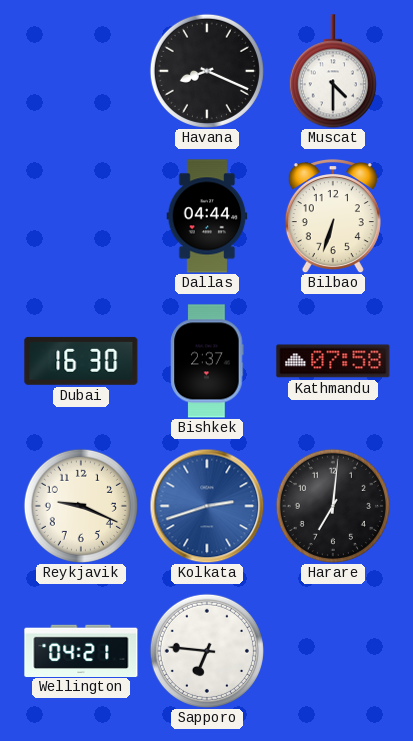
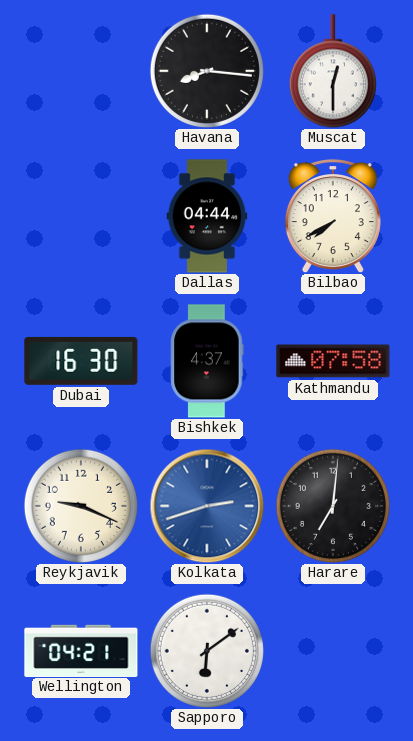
Havana: 8:19 -> 8:16
Muscat: 4:30 -> 12:30
Bilbao: 6:33 -> 7:40
Bishkek: 2:37 -> 4:37
Sapporo: 6:46 -> 6:09
